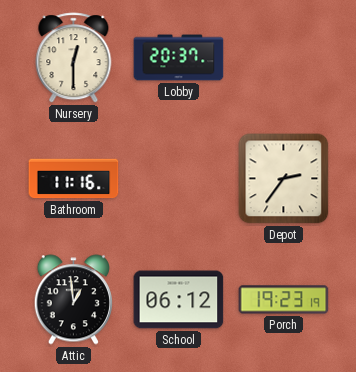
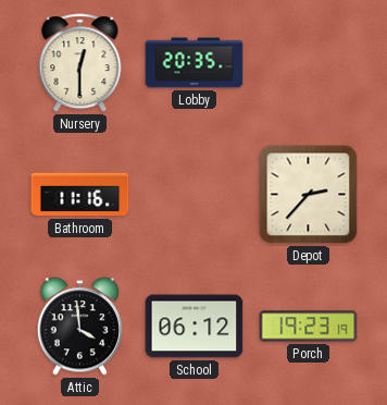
Lobby: 20:37 -> 20:35
Depot: 2:36 -> 2:37
Attic: 12:59 -> 3:59
